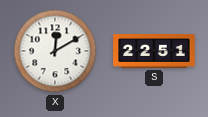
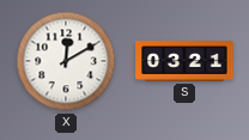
S: 22:51 -> 03:21
